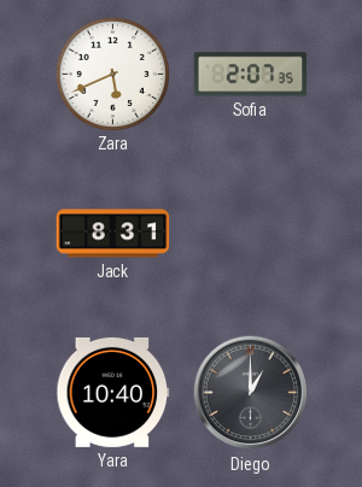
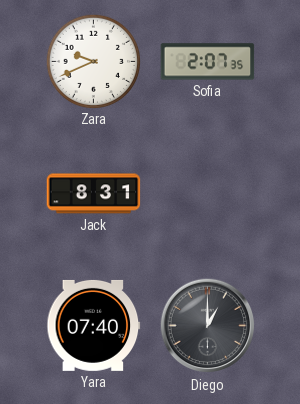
Zara: 5:41 -> 9:41
Yara: 10:40 -> 07:40
